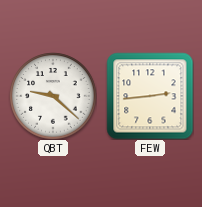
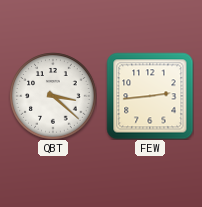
QBT: 9:22 -> 3:22
